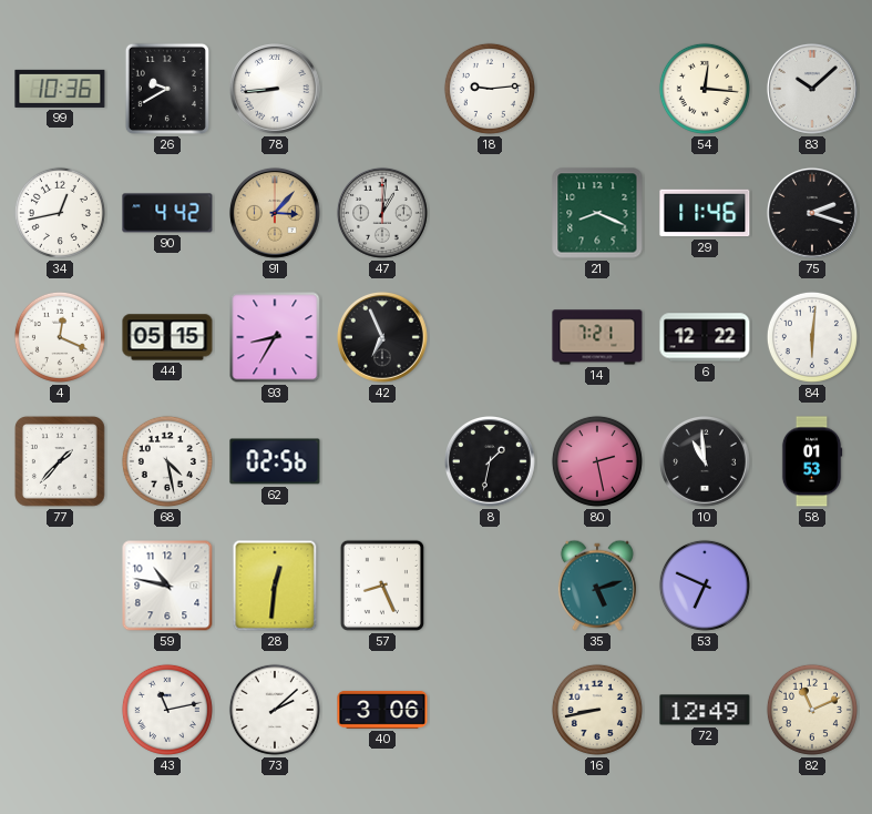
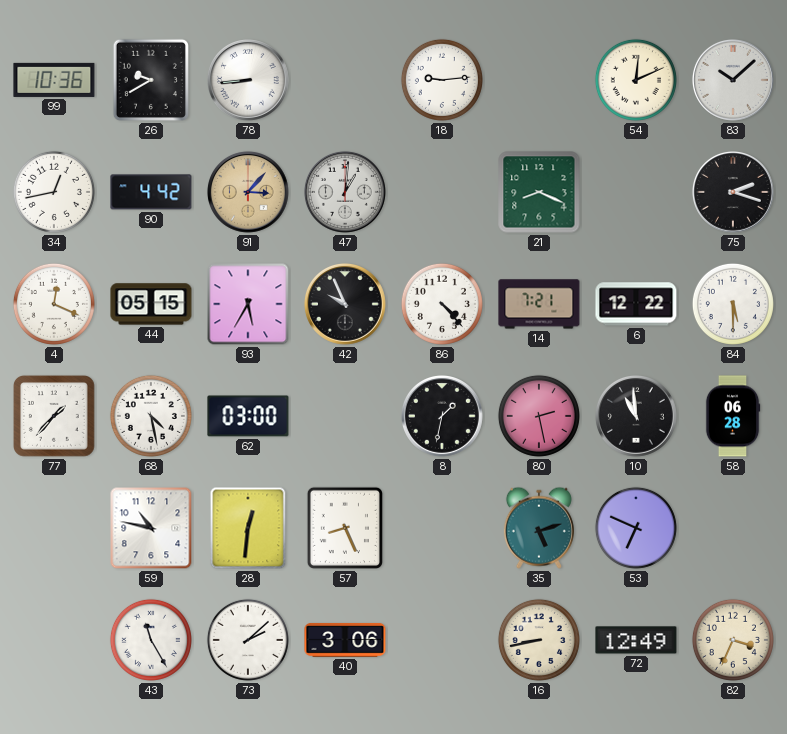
54: 12:16 -> 12:11
29: 11:46 -> none
93: 8:35 -> 5:35
42: 6:56 -> 9:56
86: none -> 4:23
84: 6:01 -> 5:30
62: 02:56 -> 03:00
58: 01:53 -> 06:28
43: 11:13 -> 11:25
82: 11:11 -> 3:34
